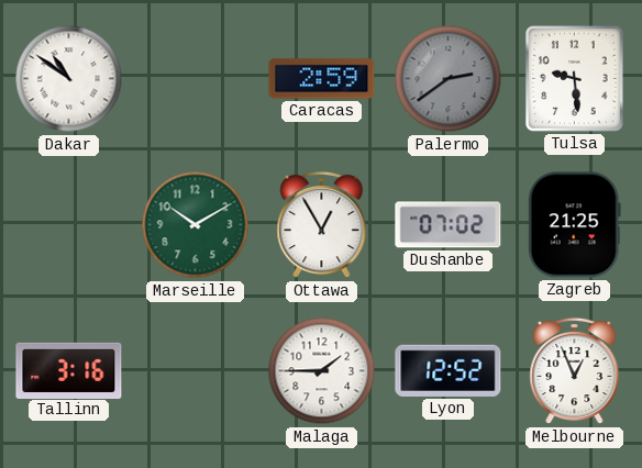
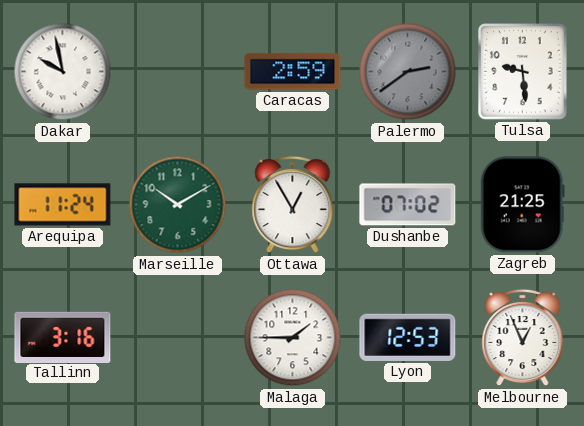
Dakar: 10:51 -> 9:58
Arequipa: none -> 11:24
Lyon: 12:52 -> 12:53
